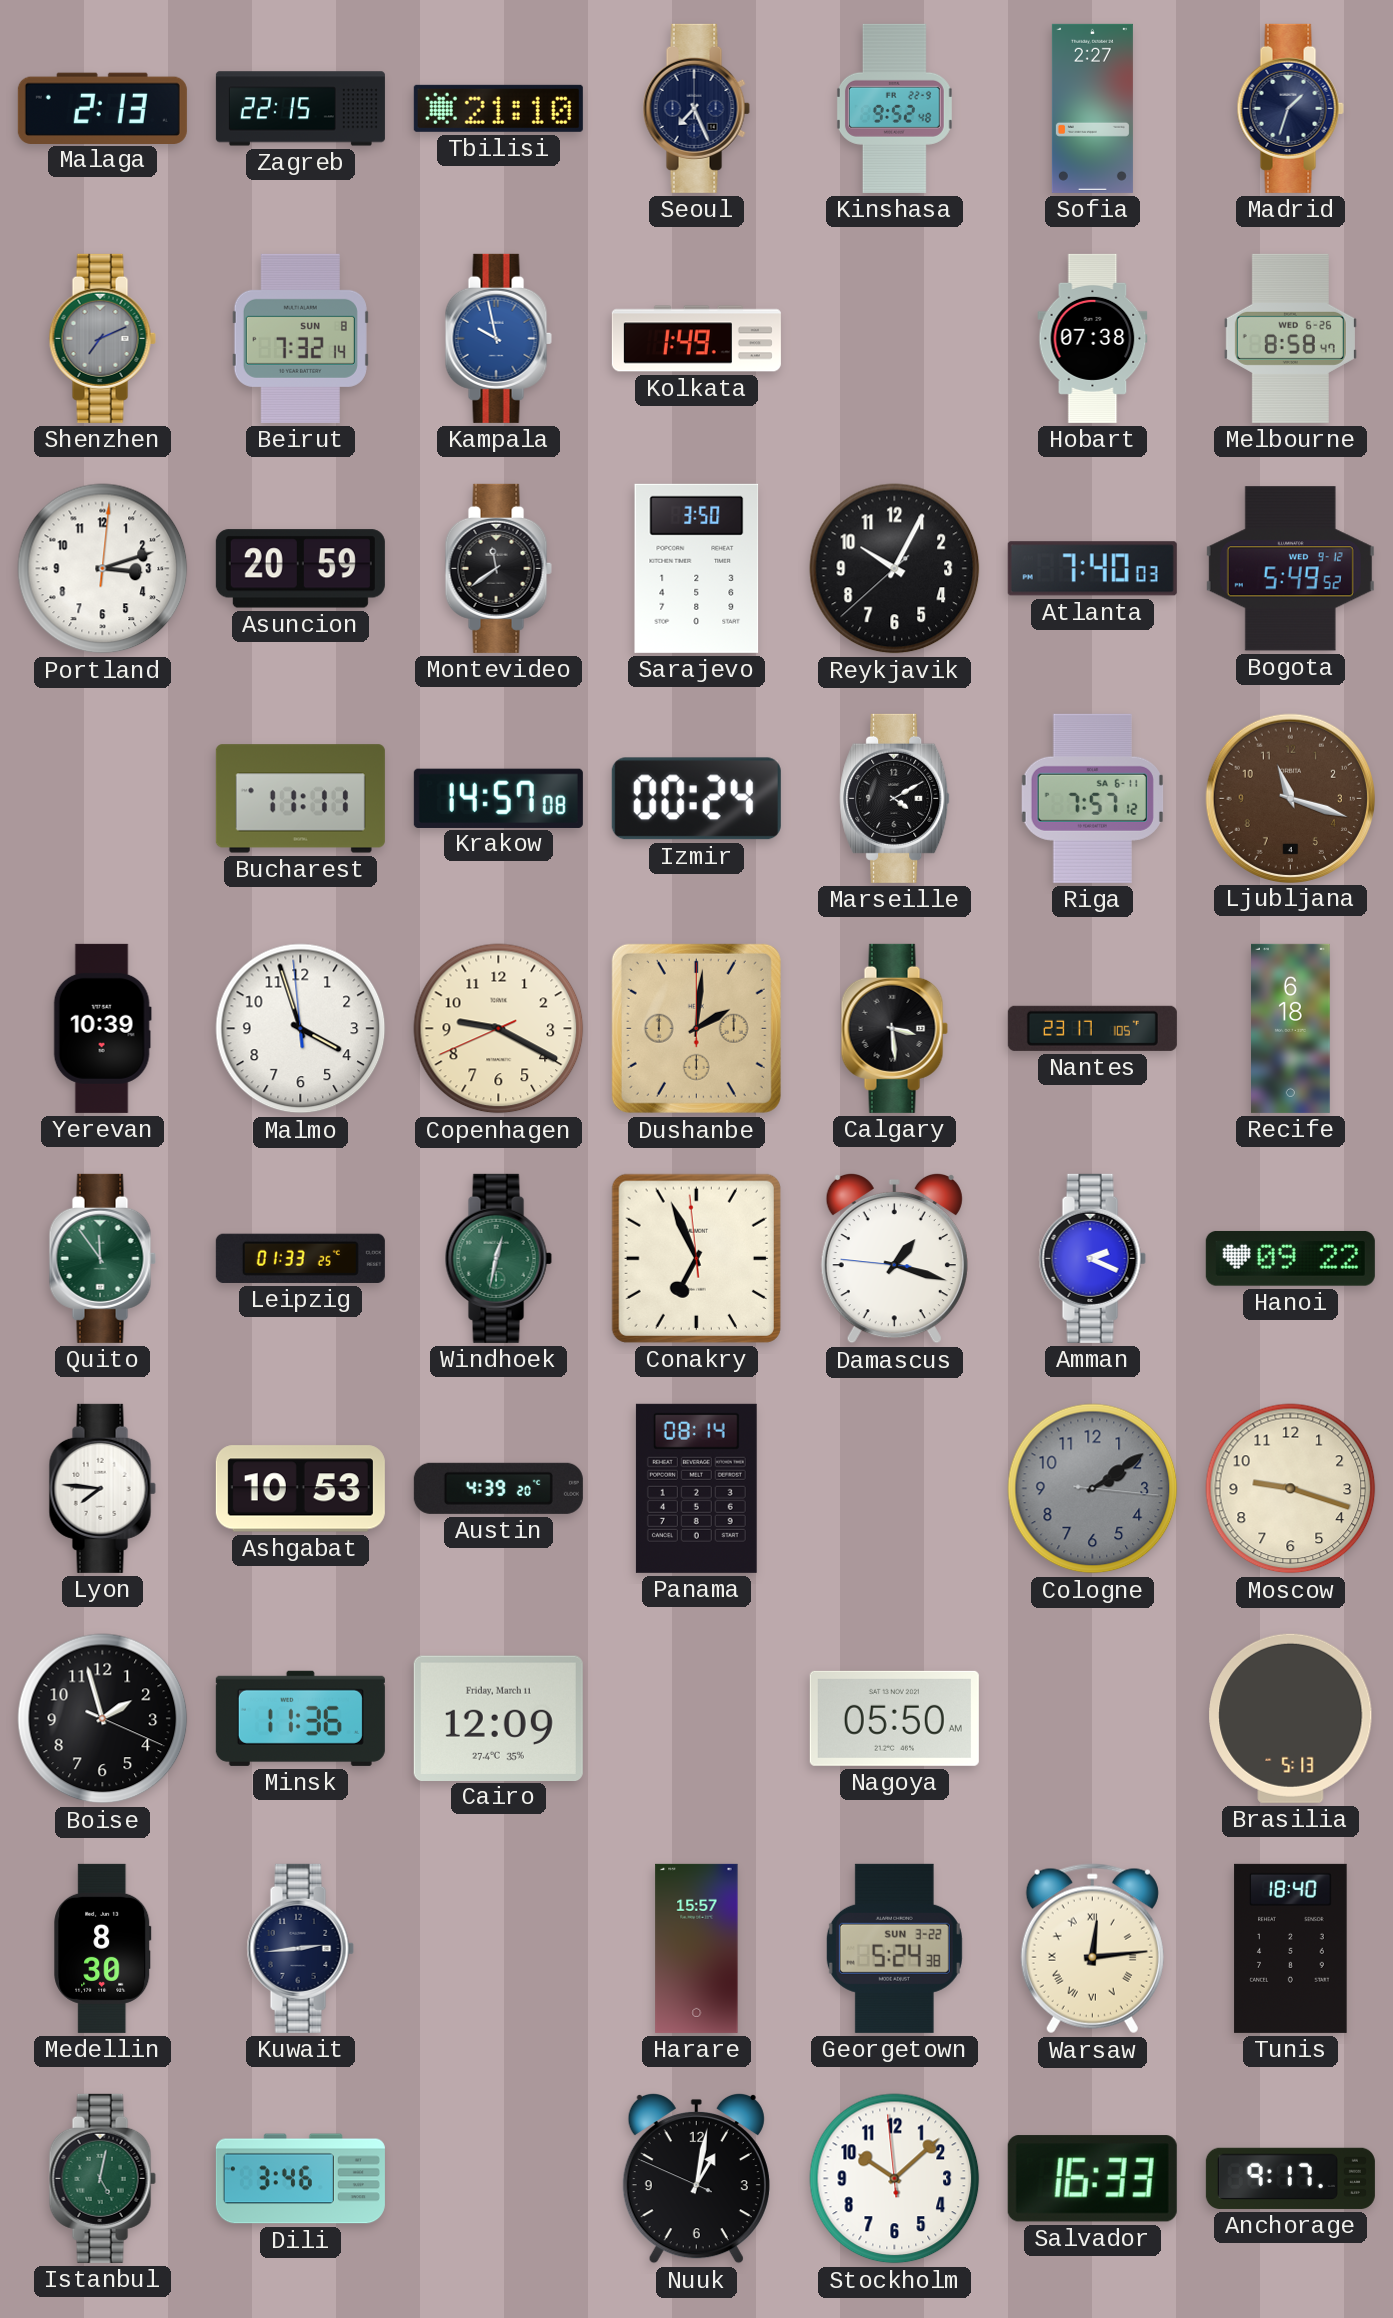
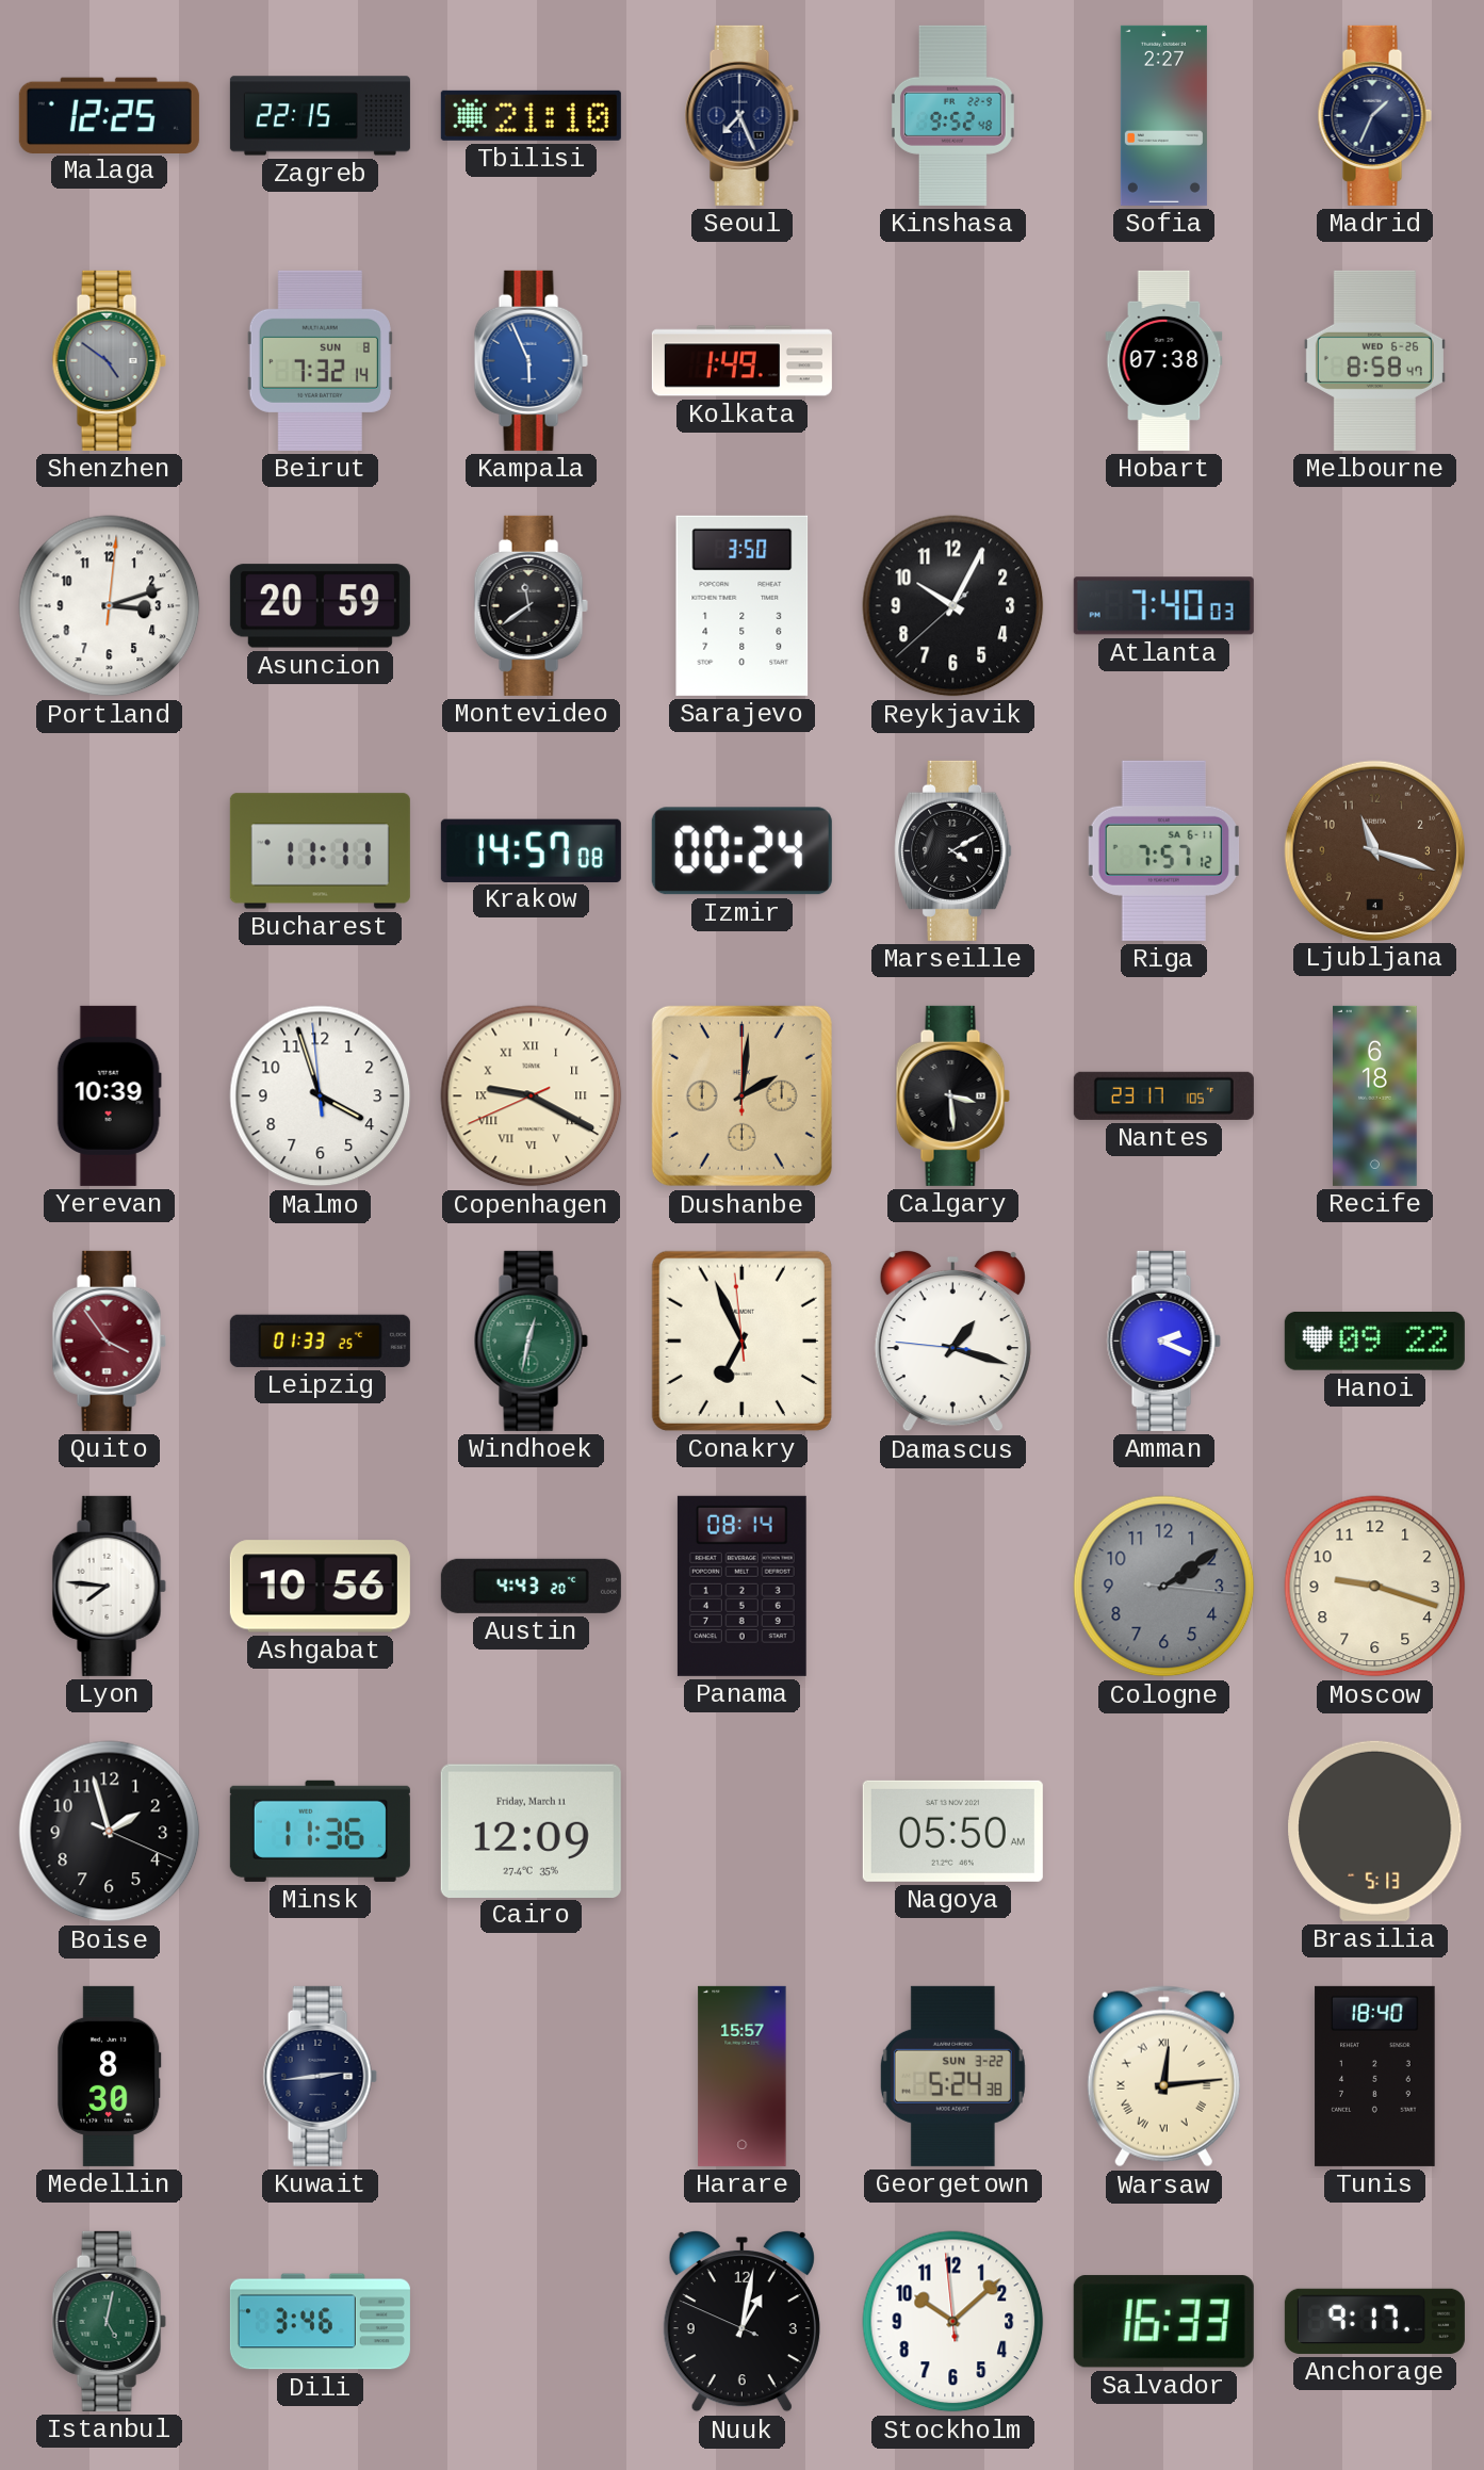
Malaga: 2:13 -> 12:25
Madrid: 1:33 -> 1:34
Shenzhen: 7:11 -> 4:51
Kampala: 9:58 -> 5:56
Bogota: 5:49 -> none
Copenhagen numerals: Arabic -> Roman
Quito: 11:54 -> 3:54
Quito dial: green -> burgundy
Ashgabat: 10:53 -> 10:56
Austin: 4:39 -> 4:43
